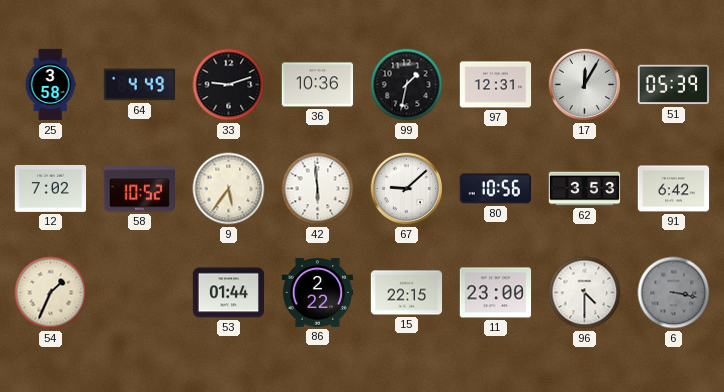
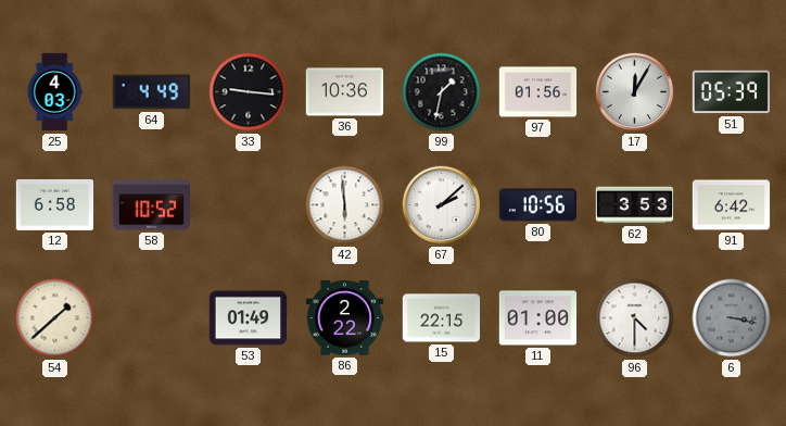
25: 3:58 -> 4:03
33: 9:12 -> 9:16
97: 12:31 -> 01:56
12: 7:02 -> 6:58
9: 5:36 -> none
67: 9:08 -> 2:08
54: 1:34 -> 1:38
53: 01:44 -> 01:49
11: 23:00 -> 01:00
